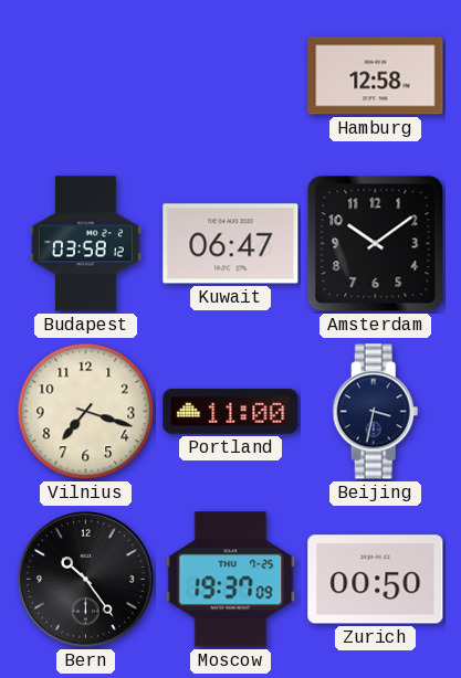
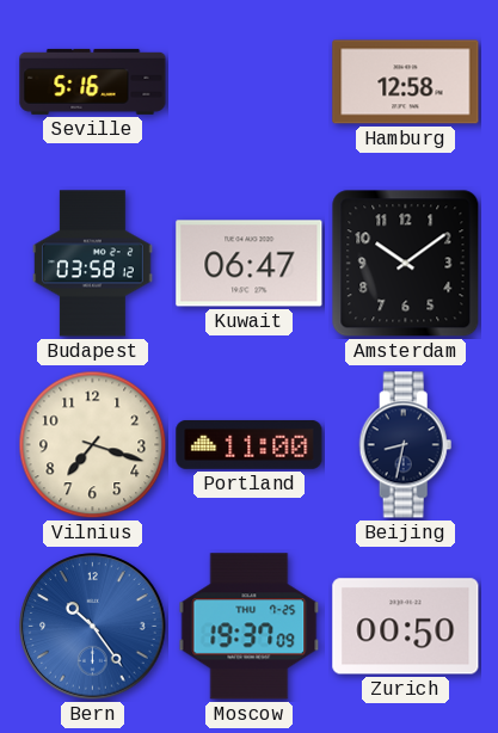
Seville: none -> 5:16
Beijing: 3:32 -> 8:32
Bern dial: black -> blue
